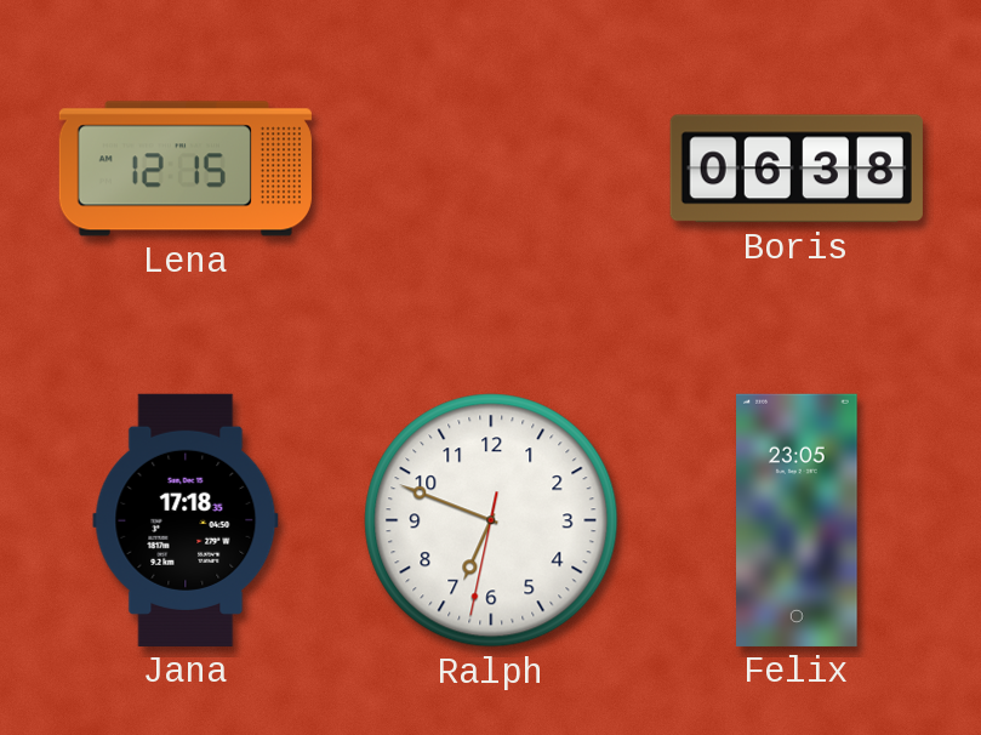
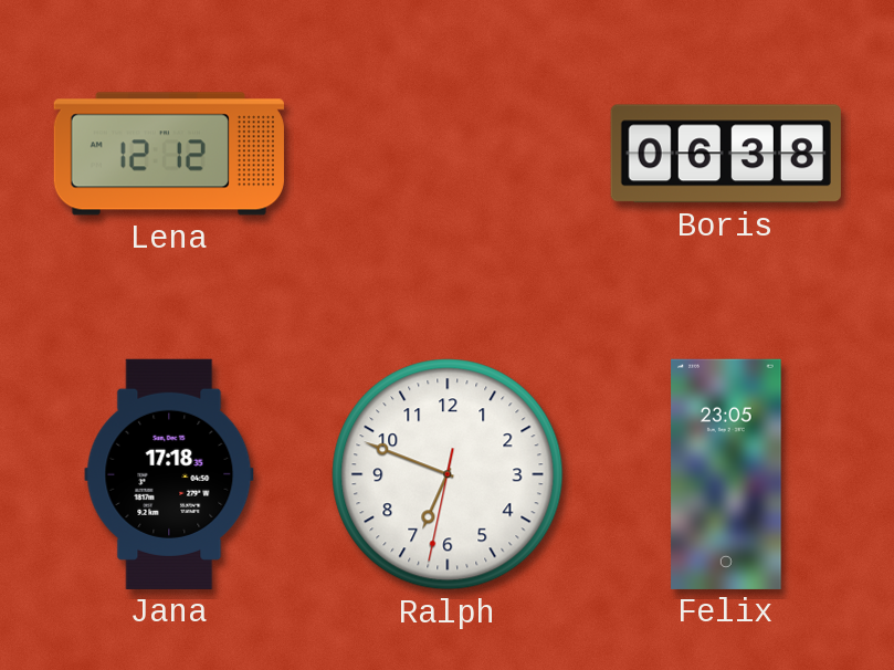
Lena: 12:15 -> 12:12
